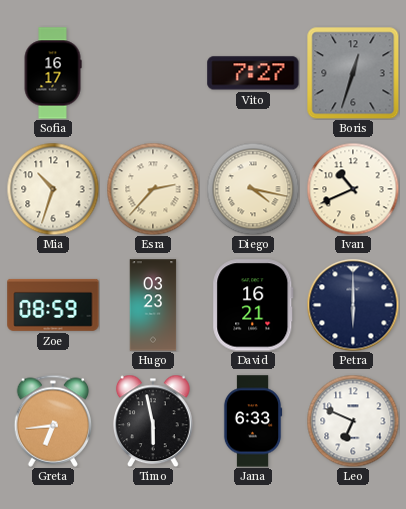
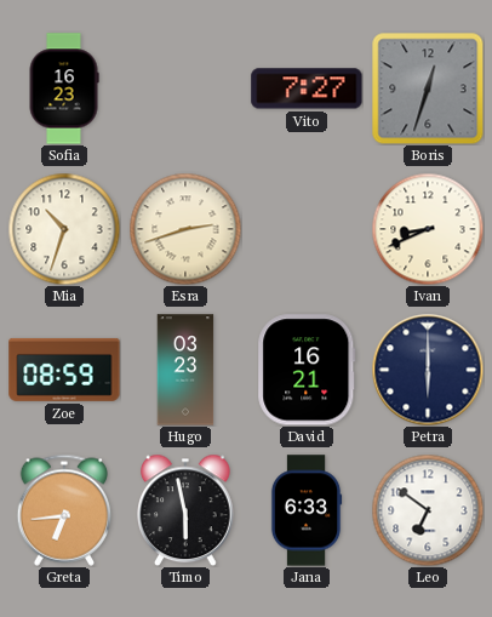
Sofia: 16:17 -> 16:23
Esra: 2:37 -> 2:42
Diego: 4:17 -> none
Ivan: 10:41 -> 8:41
Leo: 6:49 -> 6:51
